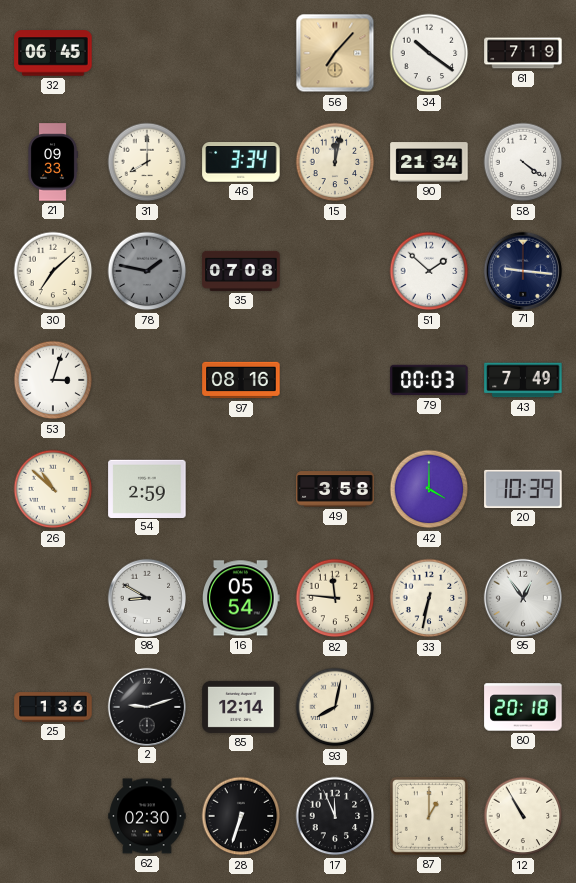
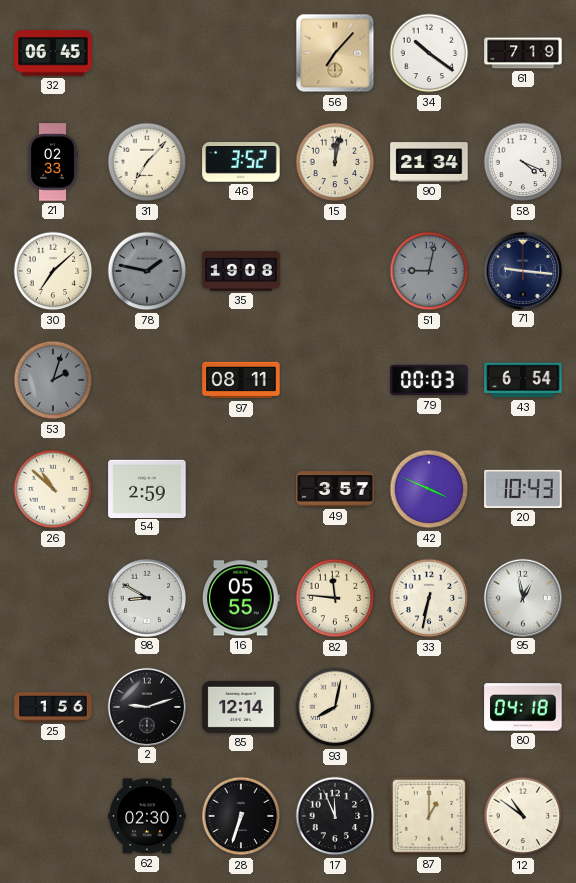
21: 09:33 -> 02:33
31: 8:00 -> 7:07
46: 3:34 -> 3:52
58: 4:21 -> 4:19
35: 07:08 -> 19:08
51: 1:52 -> 9:02
51 dial: white -> grey
53: 3:03 -> 2:03
53 dial: white -> grey
97: 08:16 -> 08:11
43: 7:49 -> 6:54
49: 3:58 -> 3:57
42: 4:00 -> 3:49
20: 10:39 -> 10:43
16: 05:54 -> 05:55
95: 12:54 -> 12:58
25: 1:36 -> 1:56
80: 20:18 -> 04:18
12: 10:55 -> 10:51
